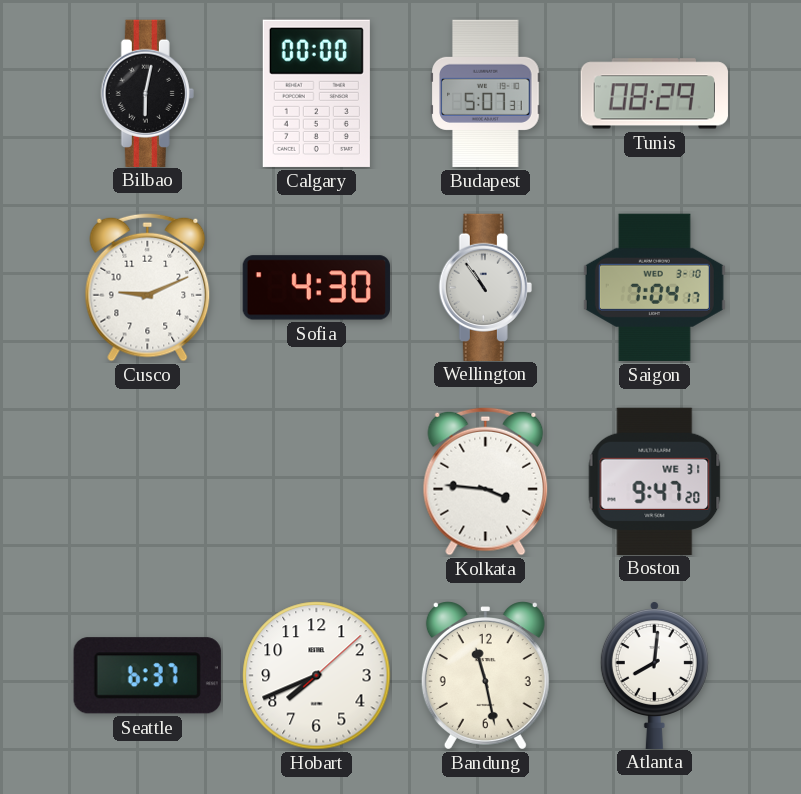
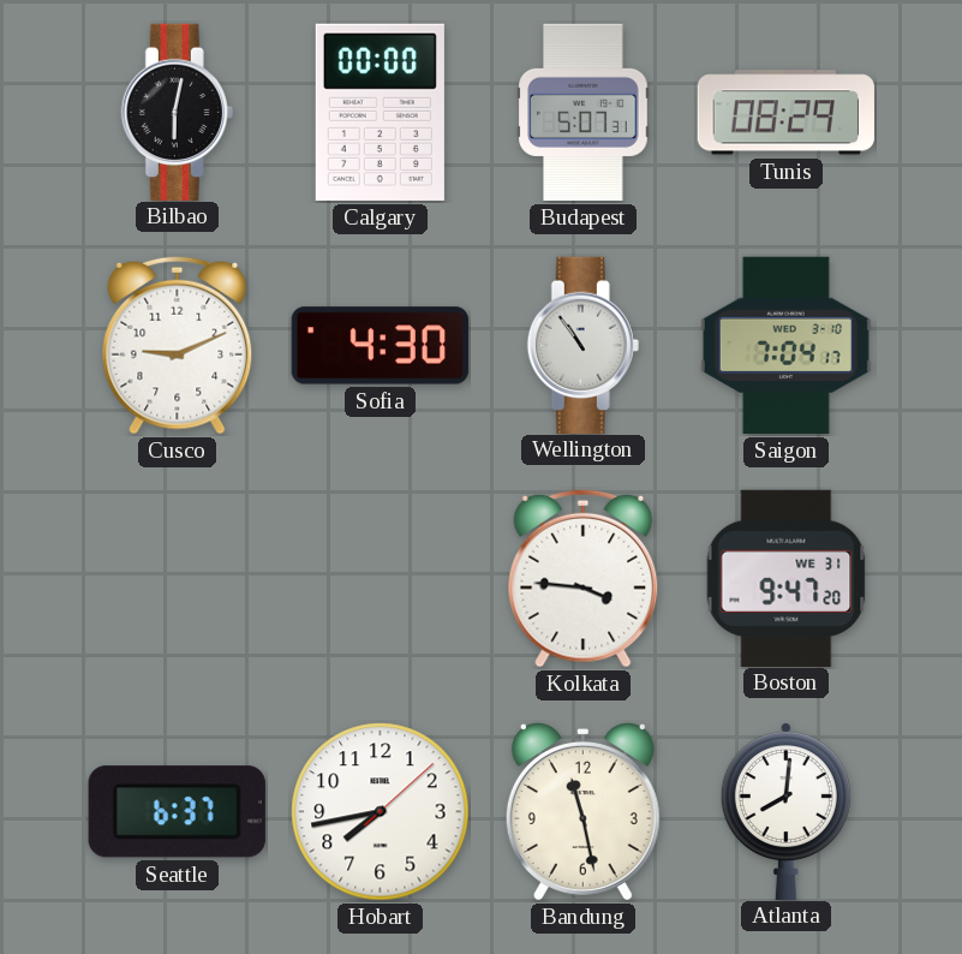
Hobart: 7:41 -> 7:43
